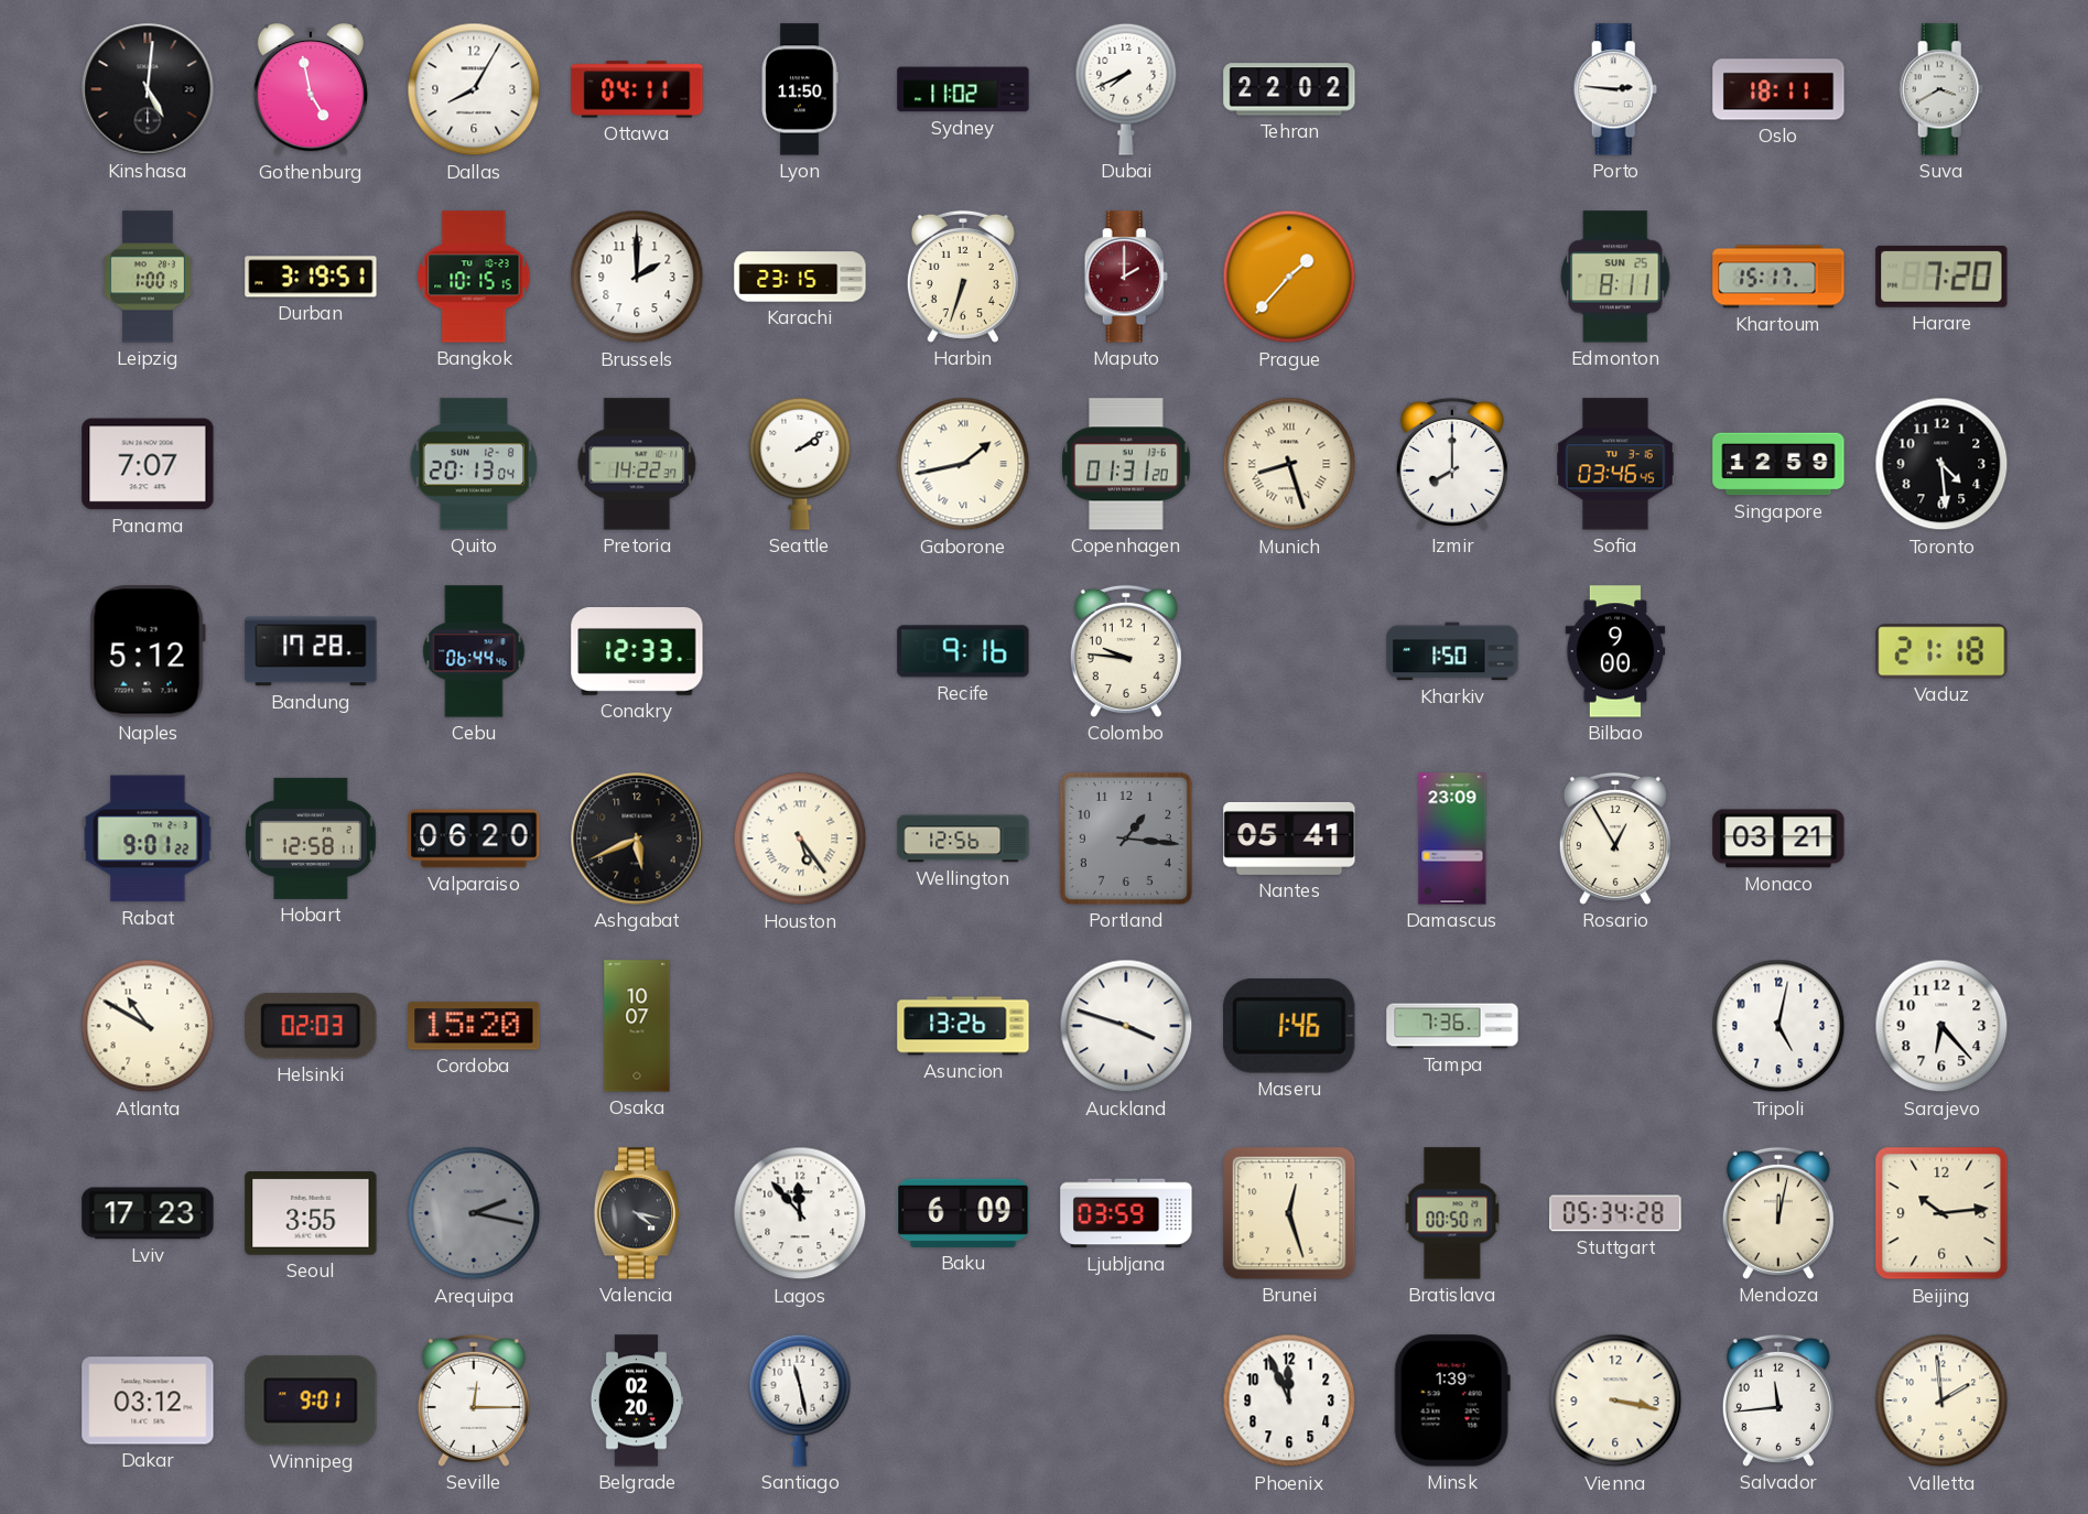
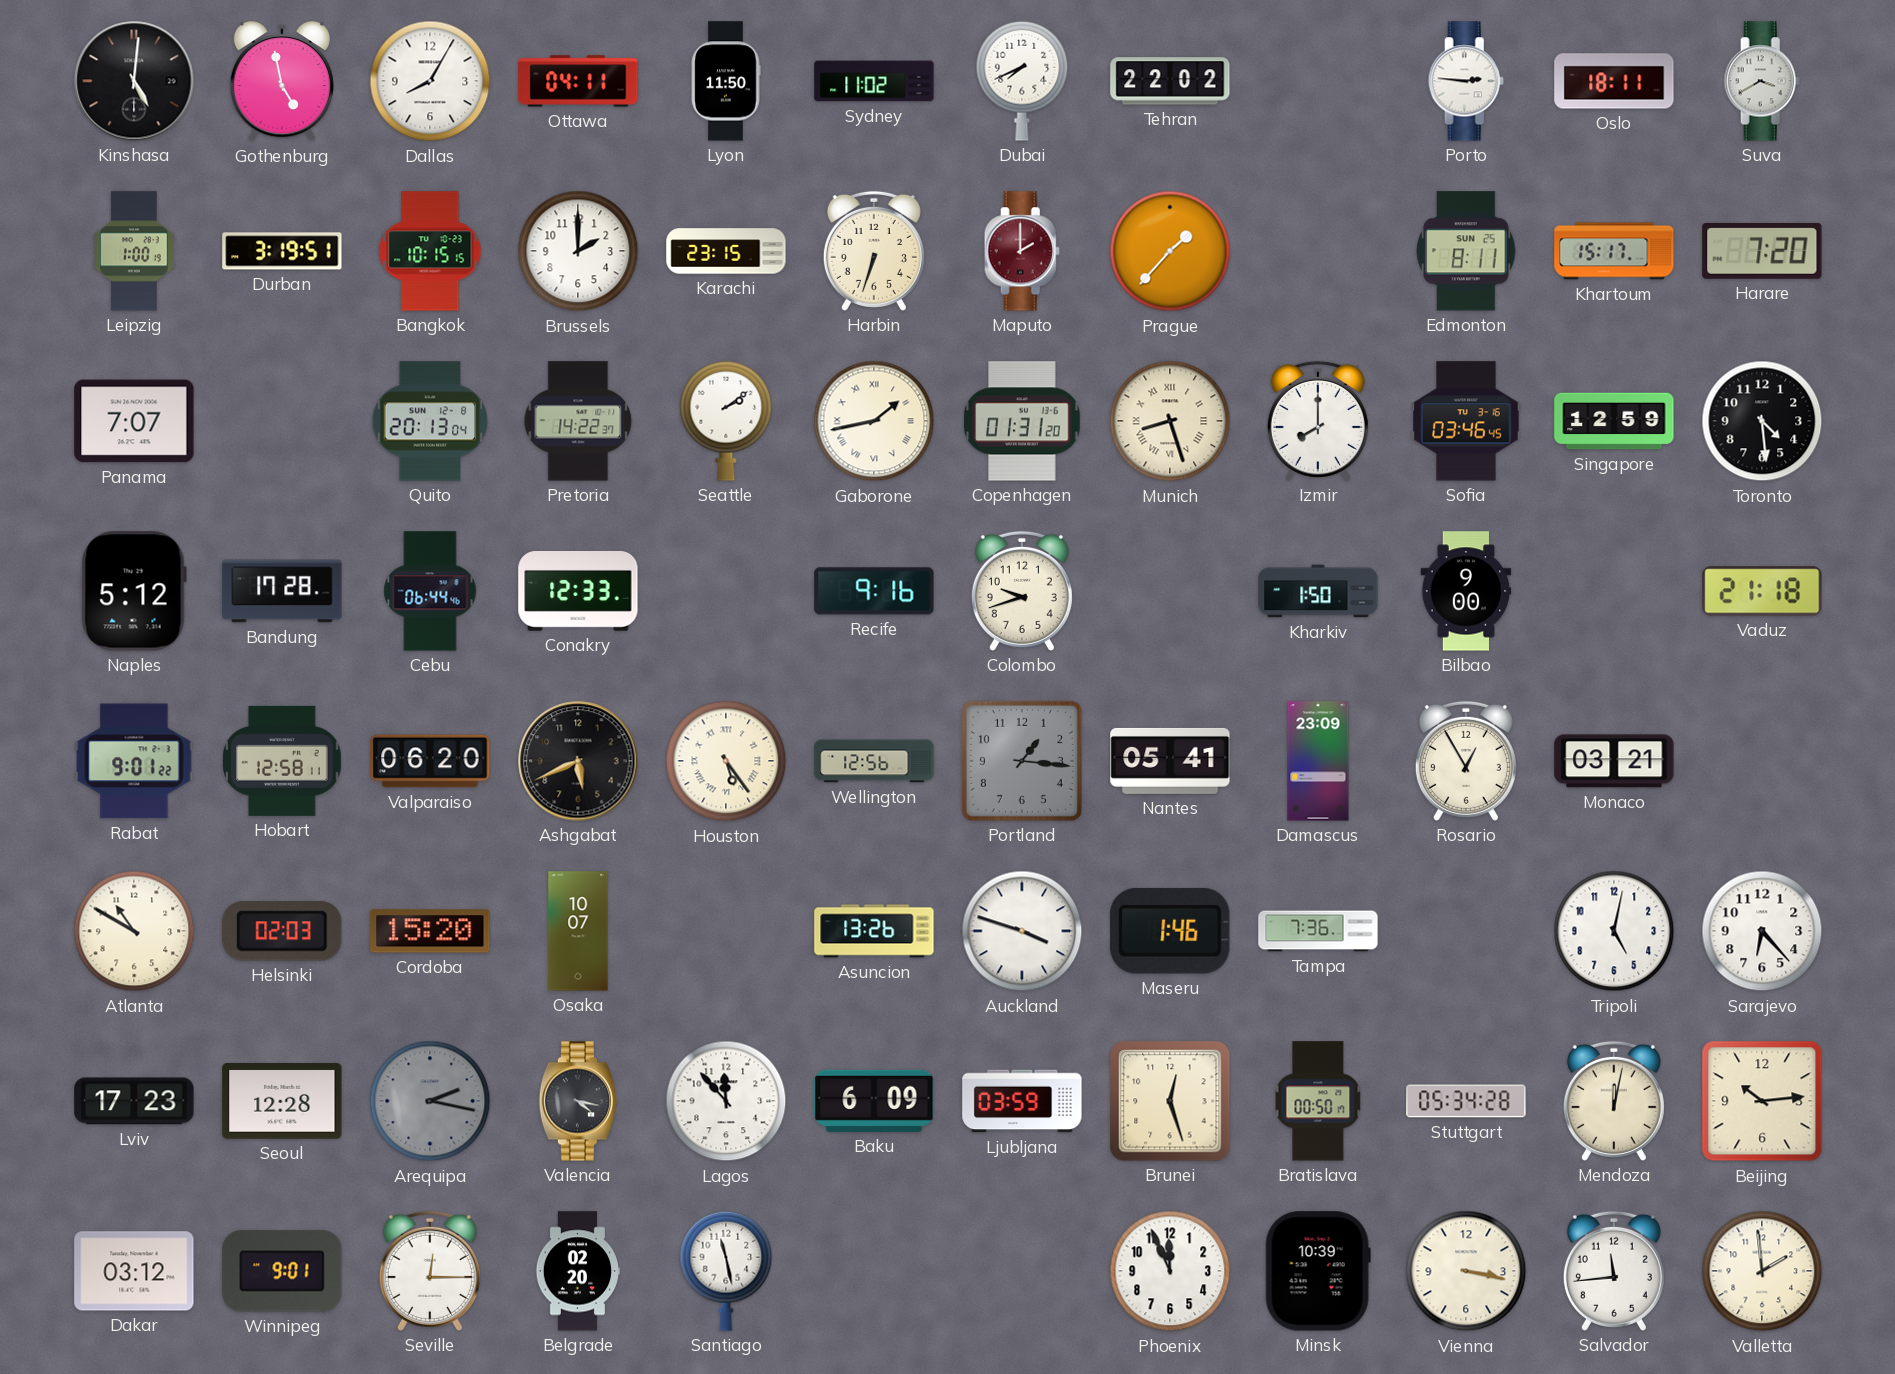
Colombo: 9:46 -> 9:42
Seoul: 3:55 -> 12:28
Minsk: 1:39 -> 10:39
